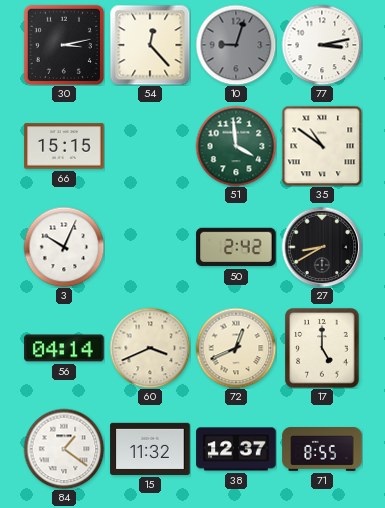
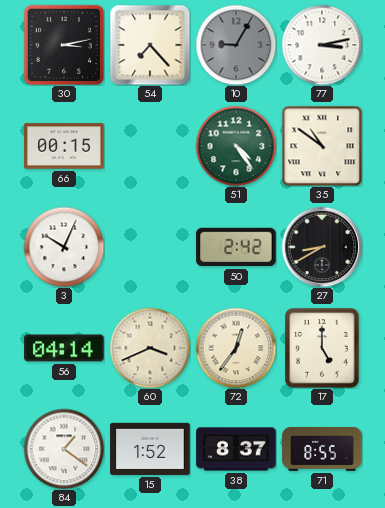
54: 12:23 -> 7:23
10: 9:03 -> 9:05
66: 15:15 -> 00:15
51: 3:59 -> 4:24
72: 12:41 -> 12:36
15: 11:32 -> 1:52
38: 12:37 -> 8:37
